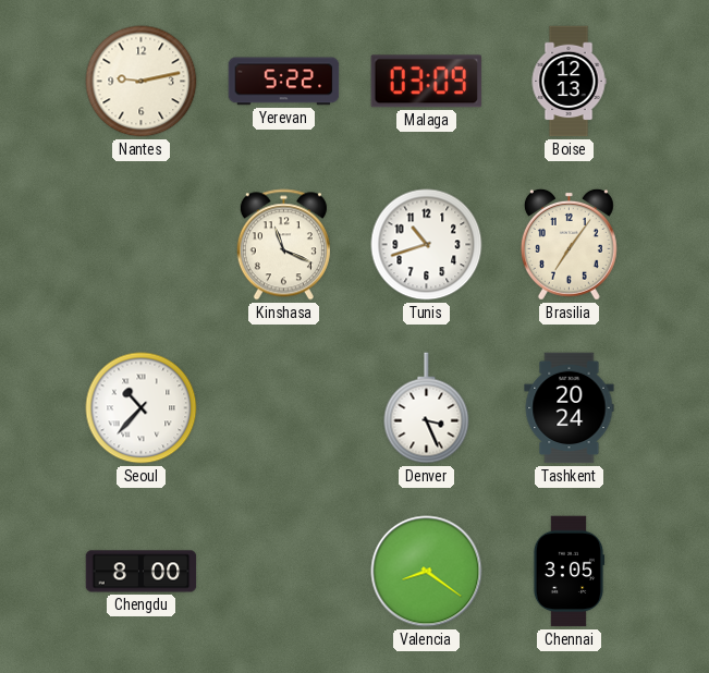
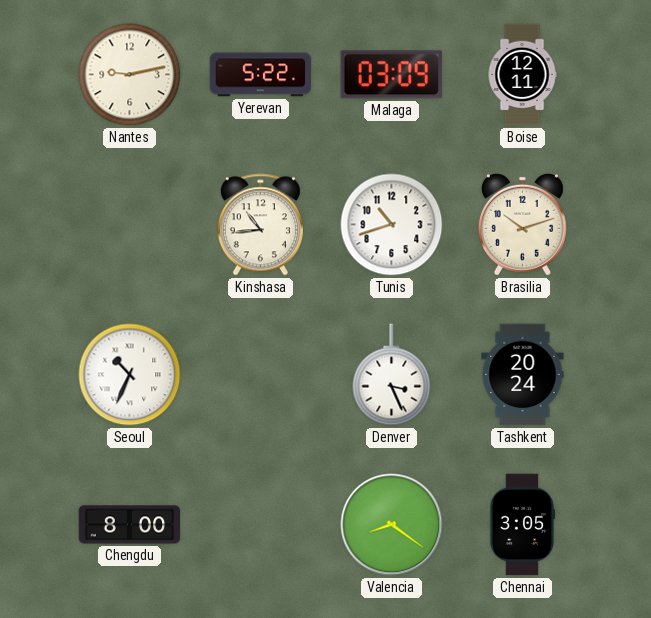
Boise: 12:13 -> 12:11
Kinshasa: 11:19 -> 10:44
Brasilia: 7:06 -> 10:12
Seoul: 10:37 -> 10:34
